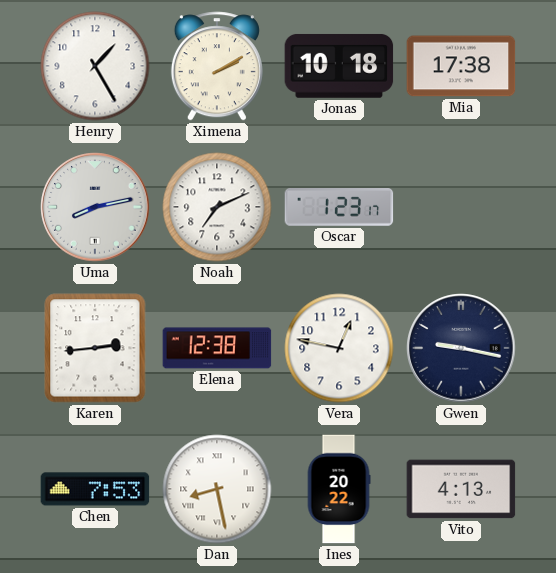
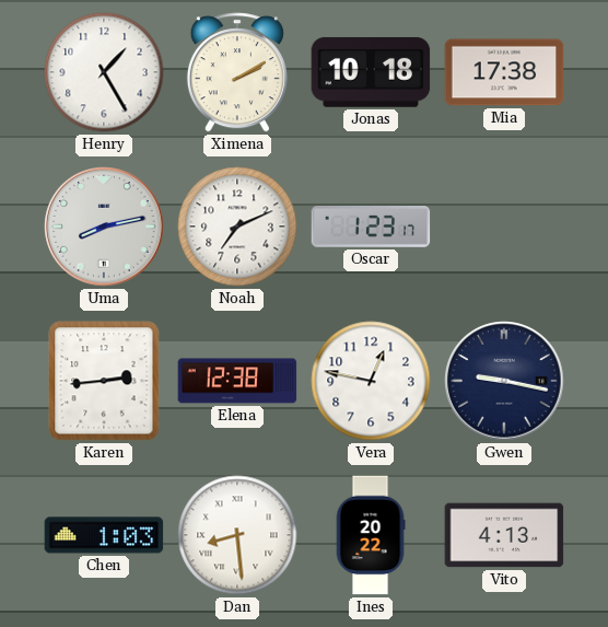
Chen: 7:53 -> 1:03
Dan: 8:28 -> 8:29
